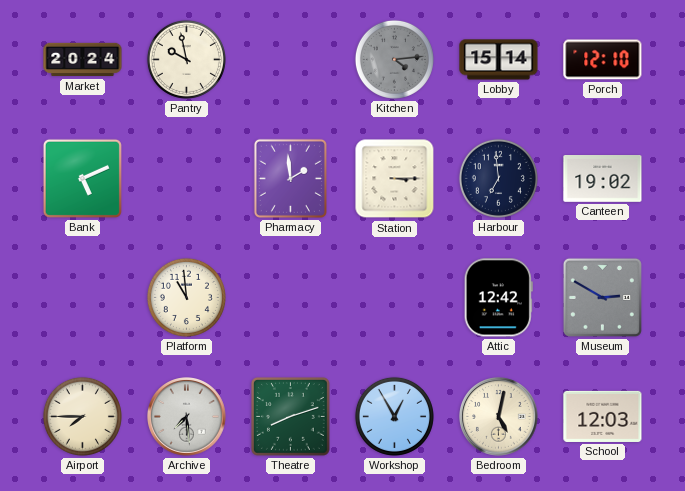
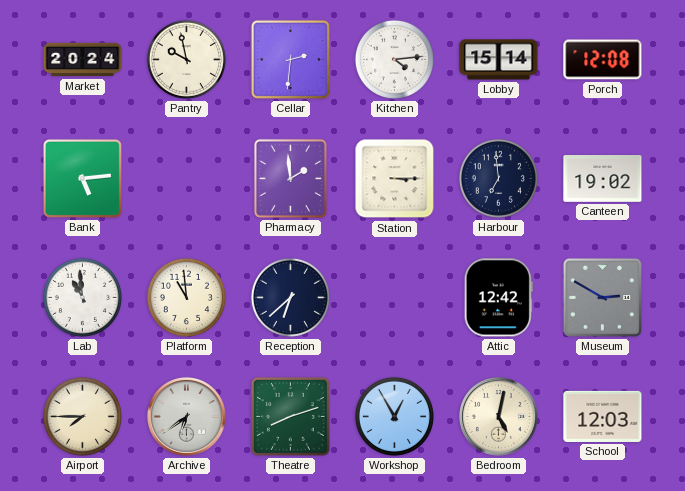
Cellar: none -> 2:31
Kitchen dial: grey -> white
Porch: 12:10 -> 12:08
Bank: 5:11 -> 5:14
Lab: none -> 10:59
Reception: none -> 6:38
Archive: 7:29 -> 6:39
